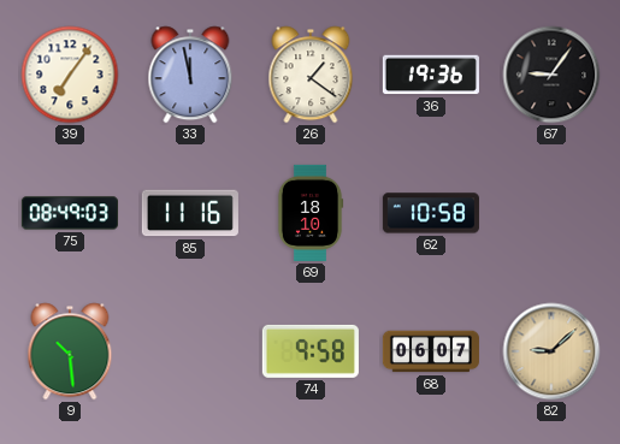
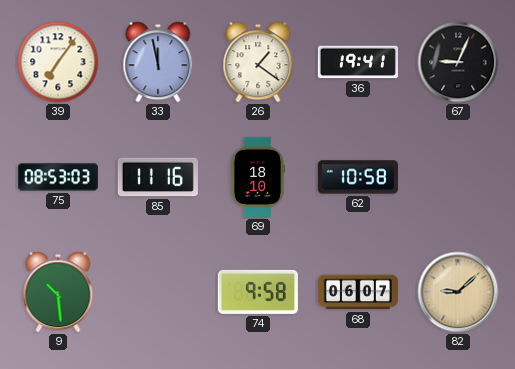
36: 19:36 -> 19:41
67: 9:06 -> 9:04
75: 08:49 -> 08:53
